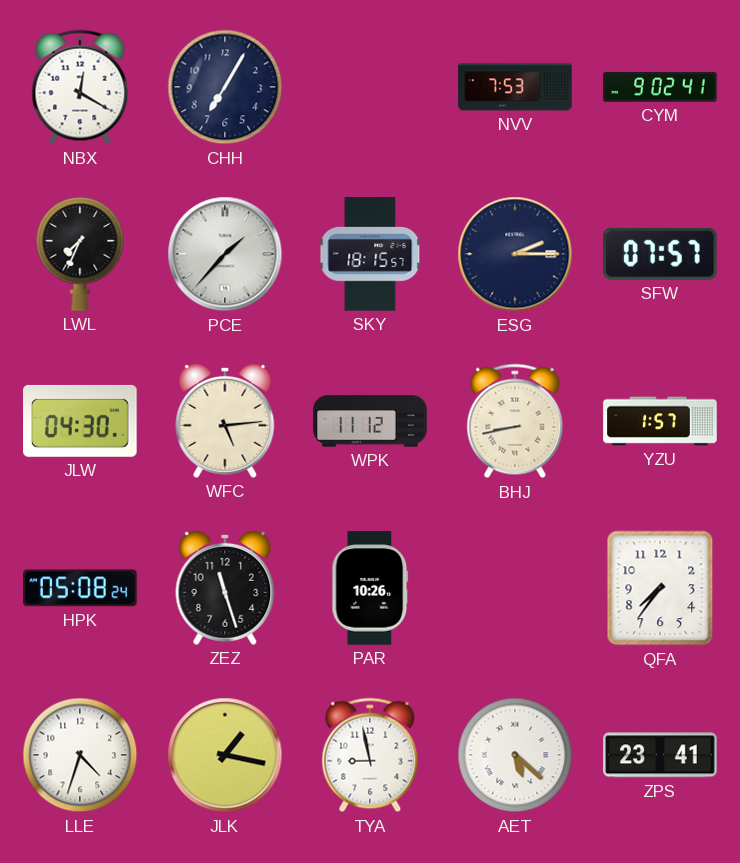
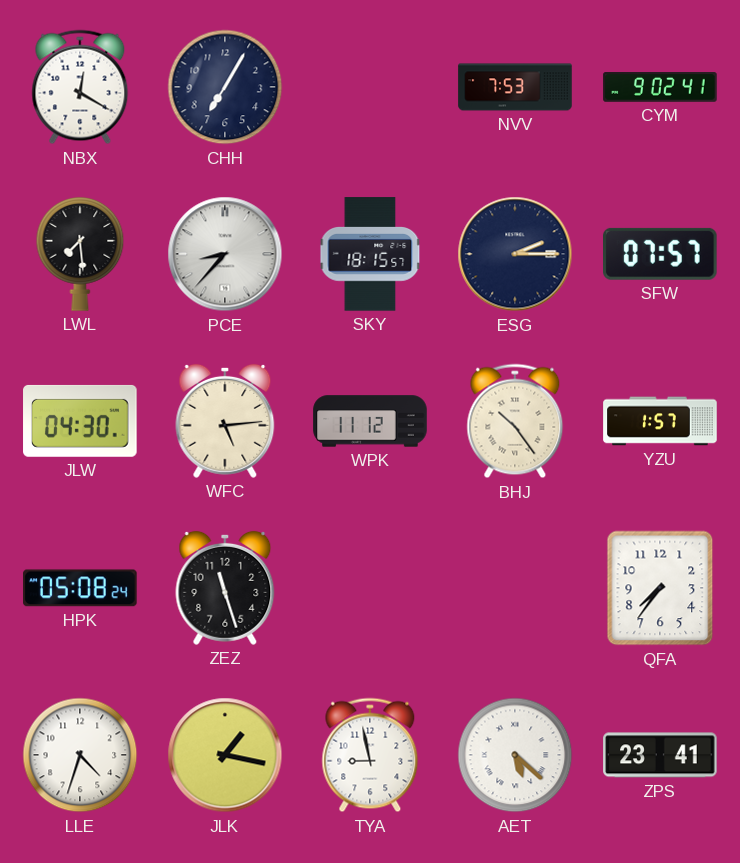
LWL: 7:34 -> 7:29
PCE: 1:37 -> 8:37
BHJ: 8:43 -> 10:24
PAR: 10:26 -> none
